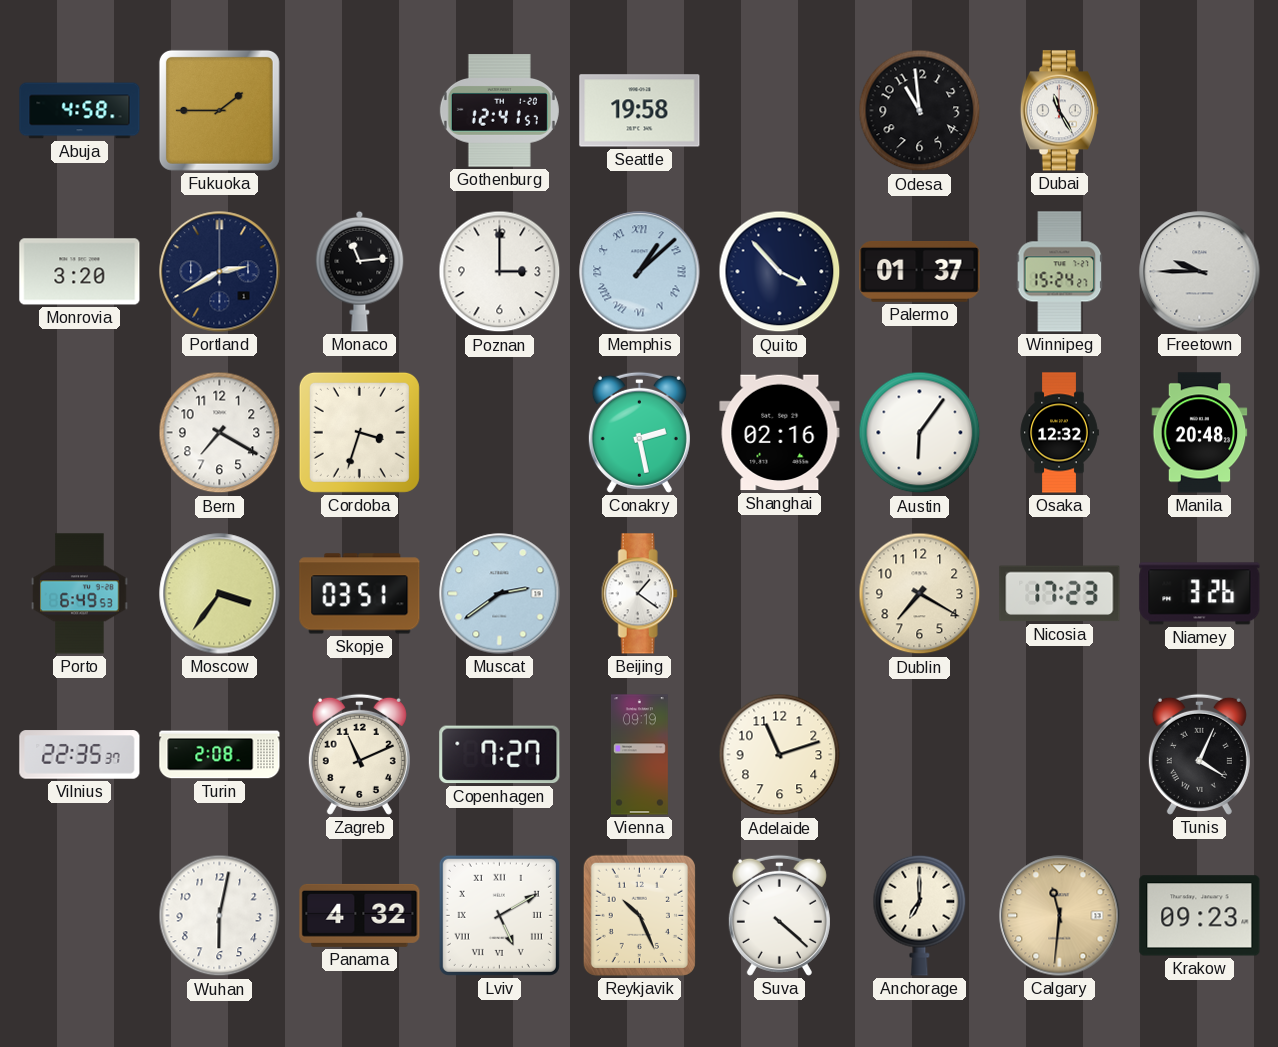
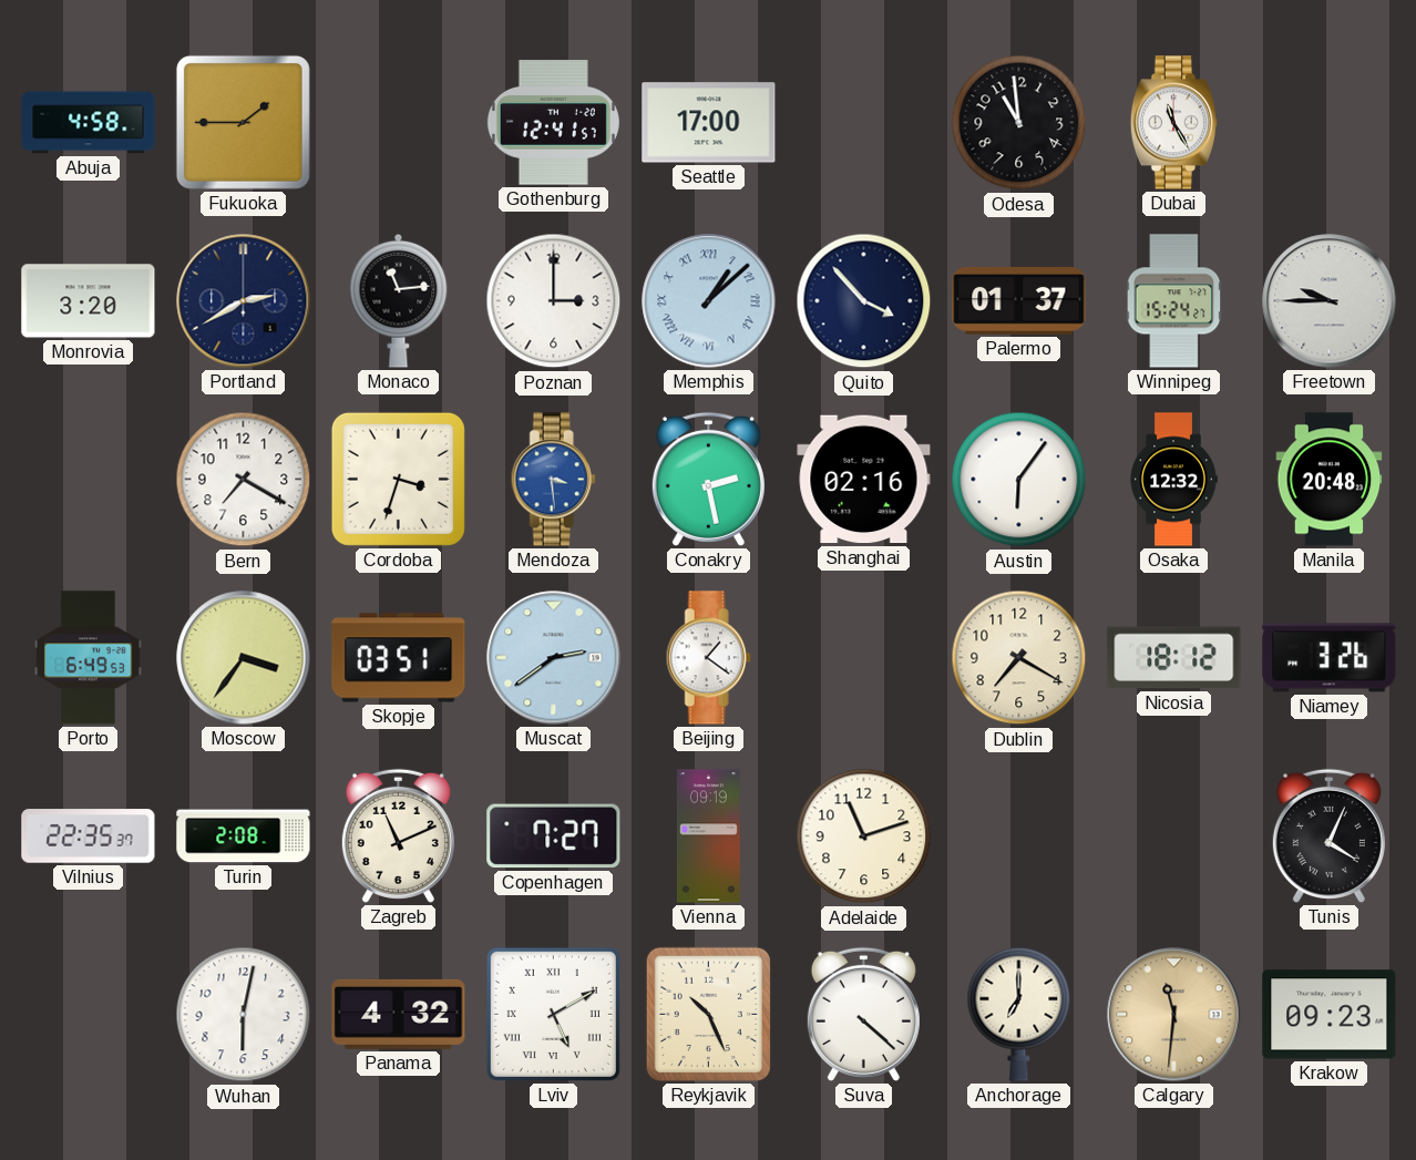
Seattle: 19:58 -> 17:00
Mendoza: none -> 3:29
Nicosia: 17:23 -> 18:12
